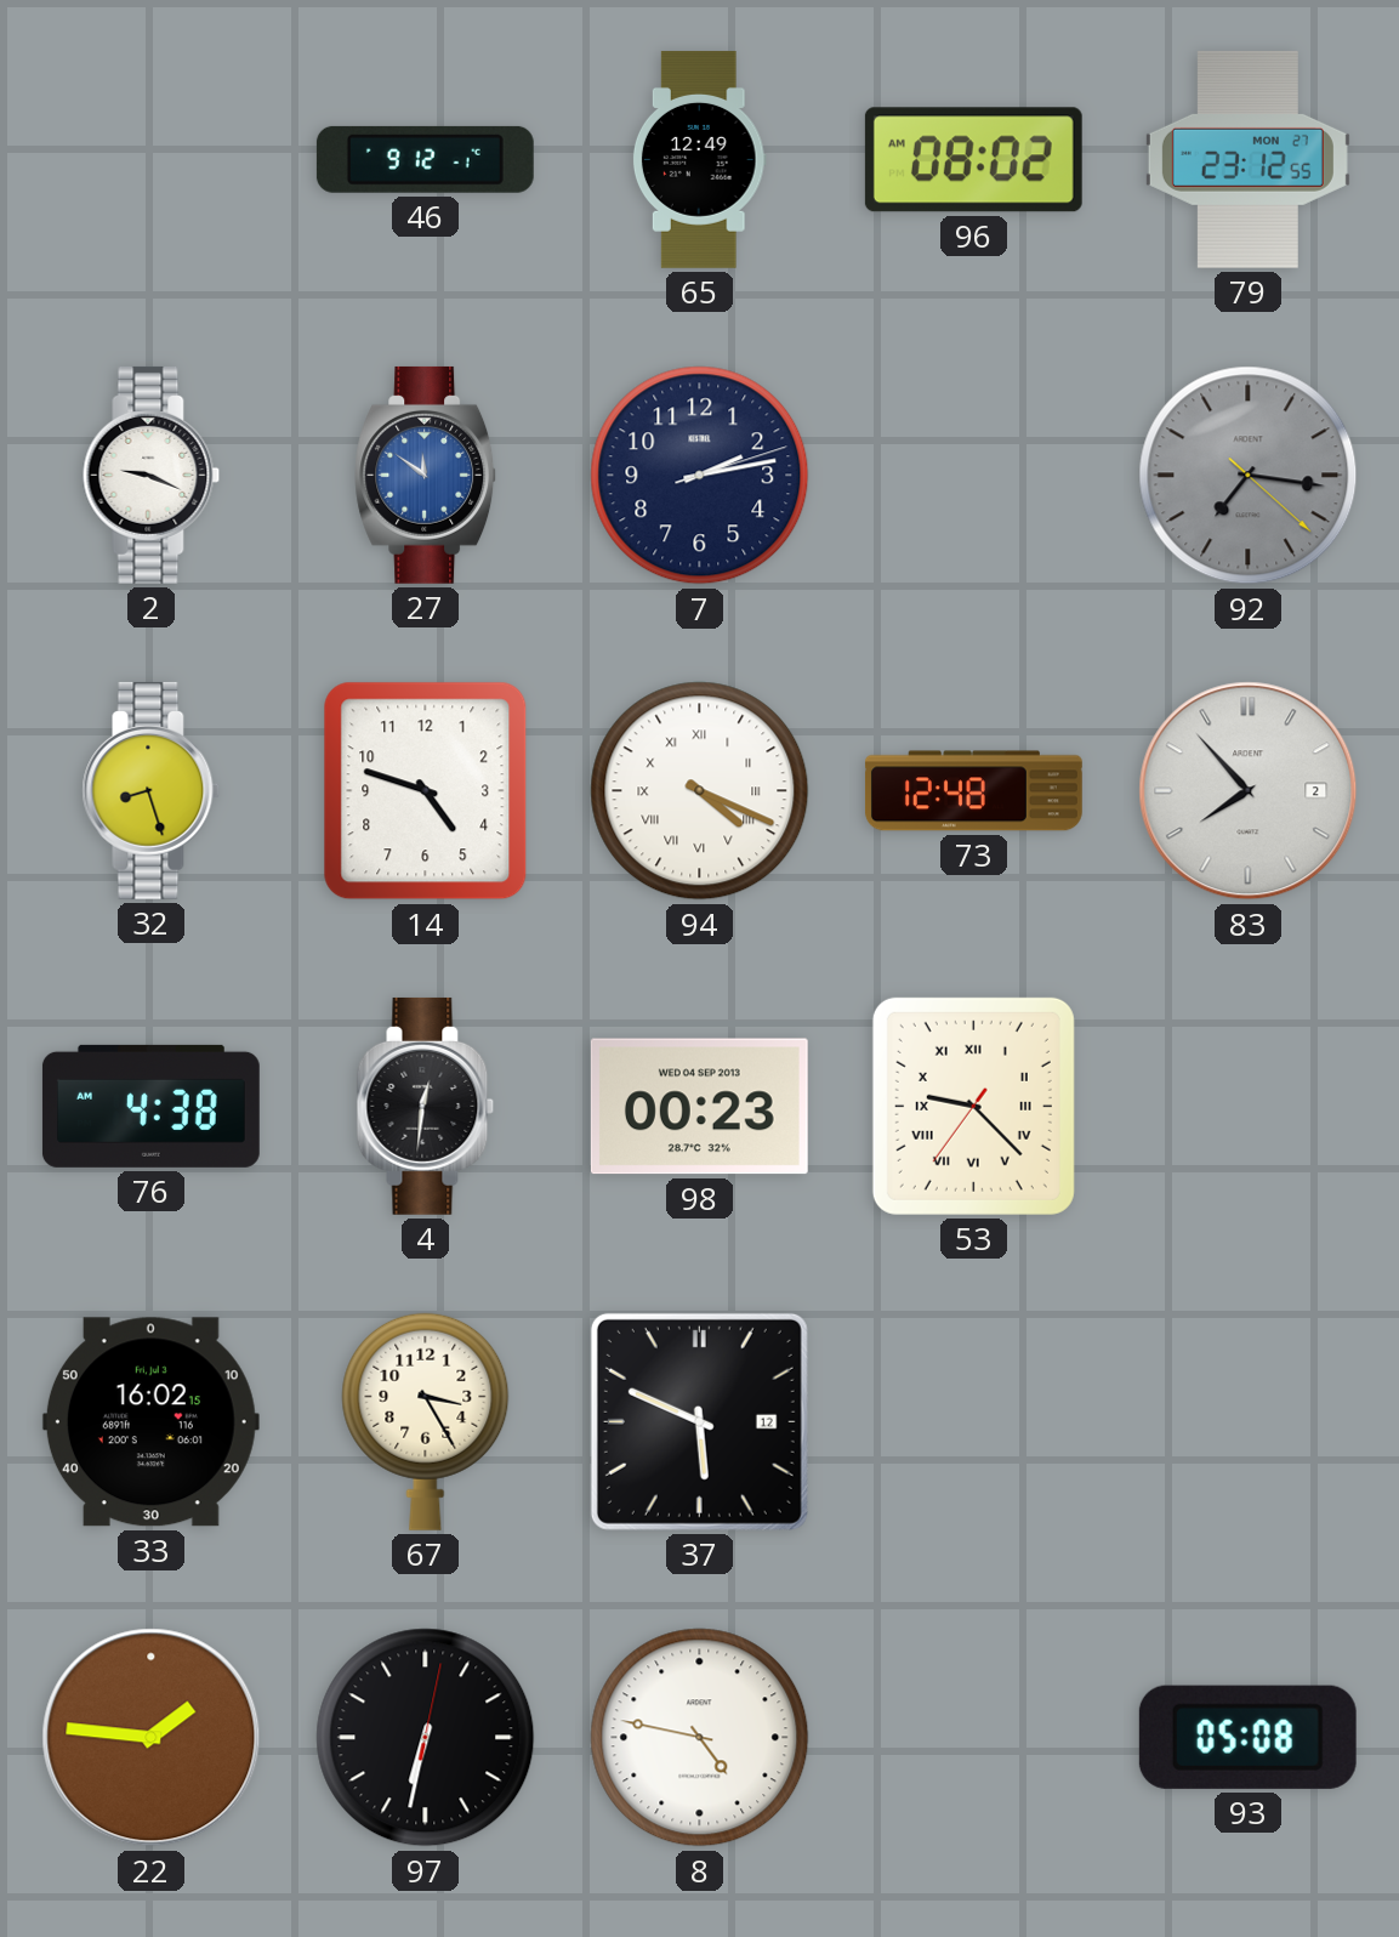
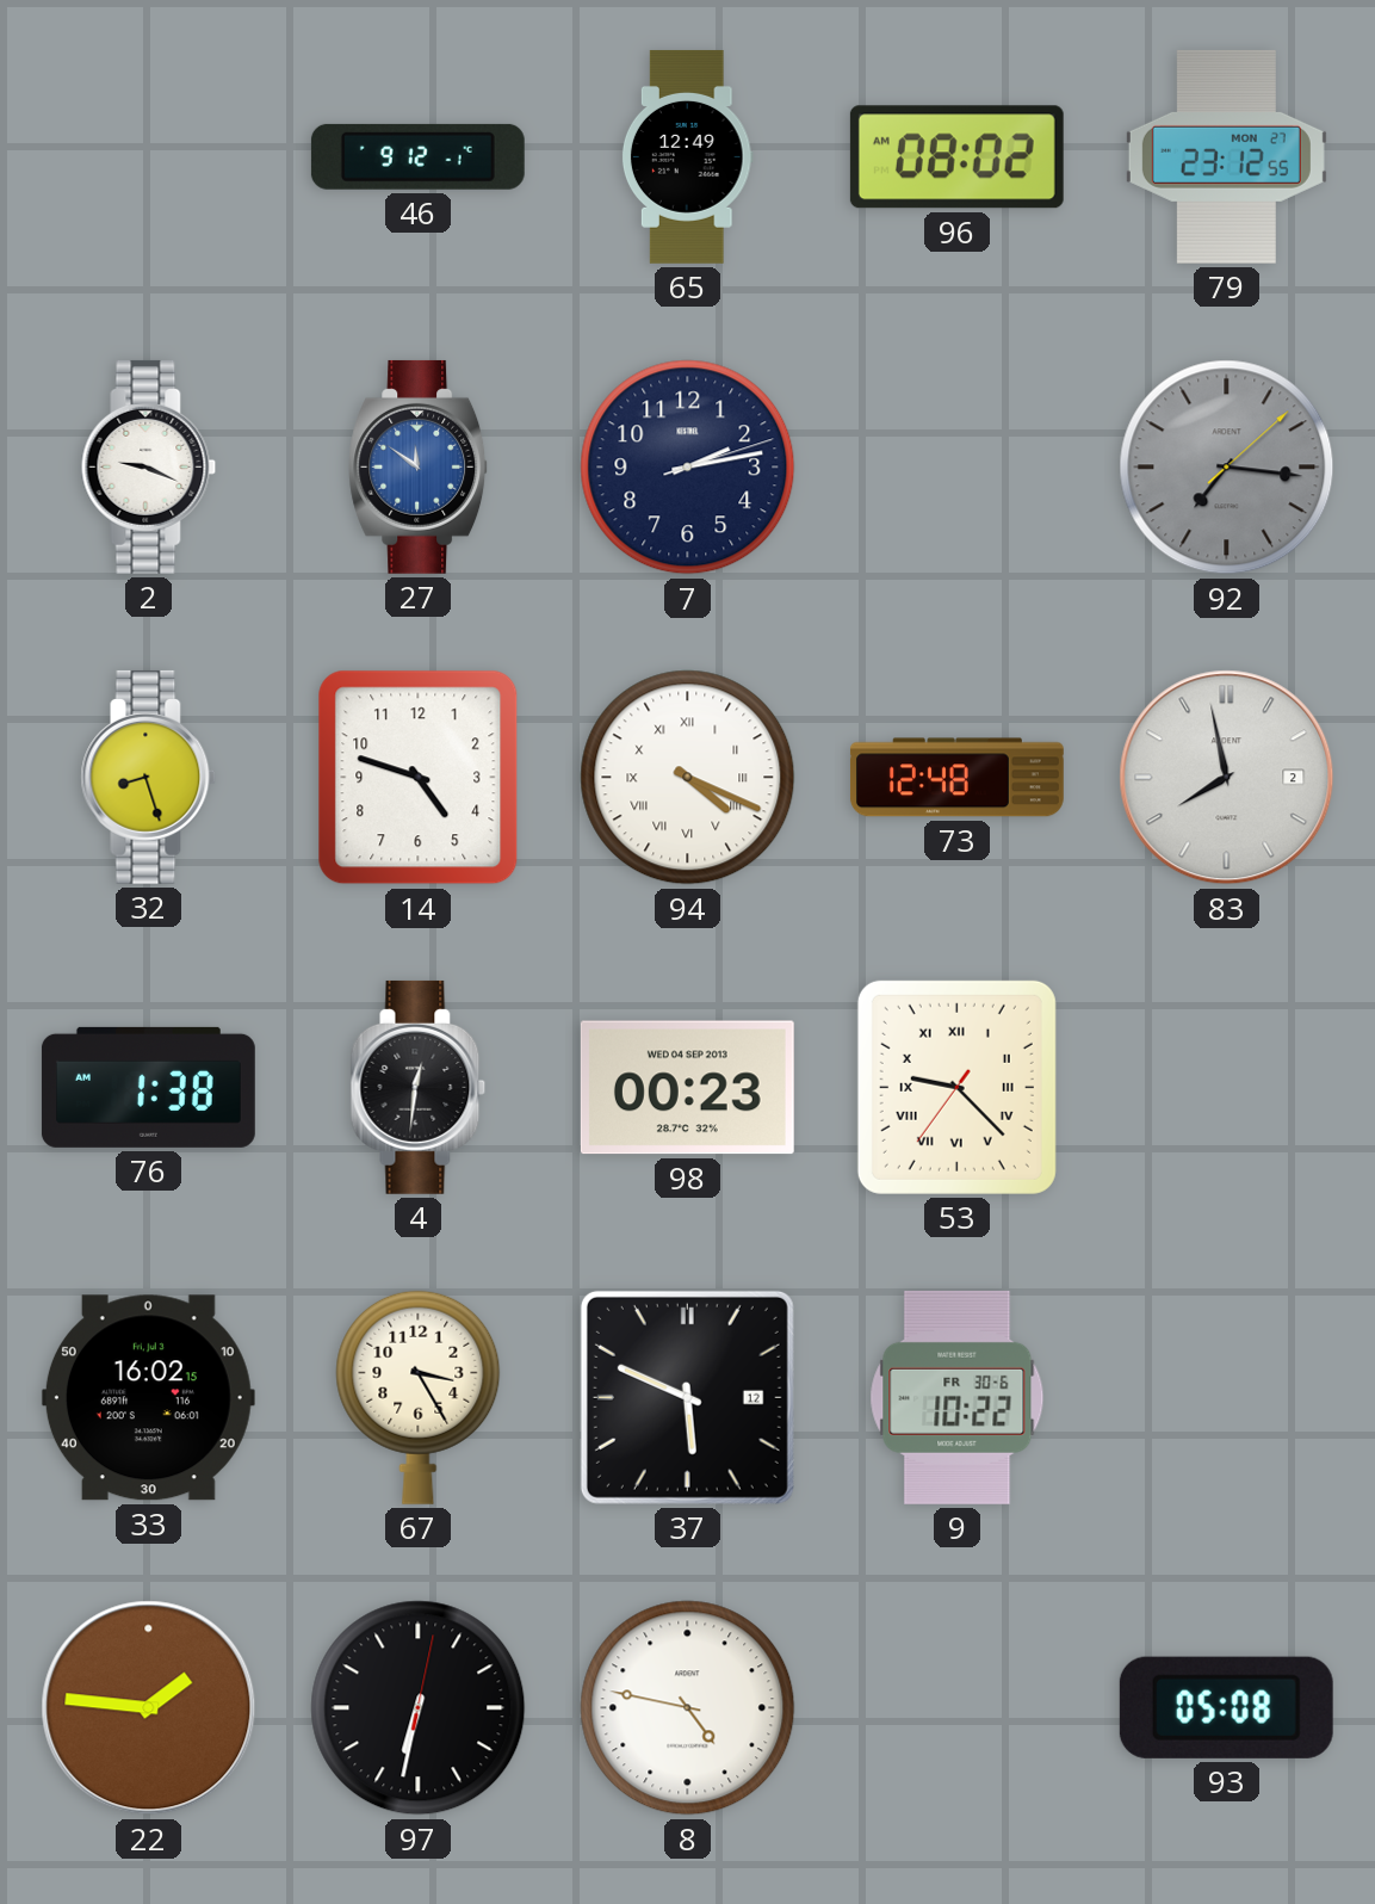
92: 7:16:22 -> 7:16:08
83: 7:53 -> 7:58
76: 4:38 -> 1:38
9: none -> 10:22
